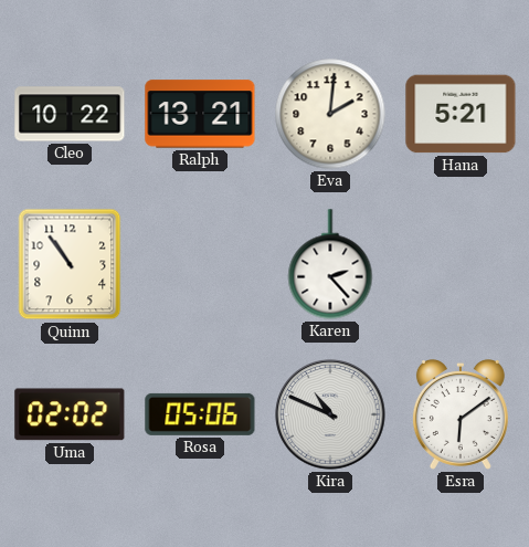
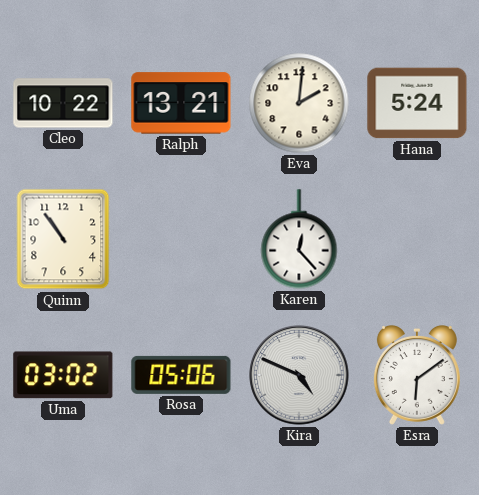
Hana: 5:21 -> 5:24
Karen: 2:23 -> 12:23
Uma: 02:02 -> 03:02
Kira: 10:49 -> 4:49
